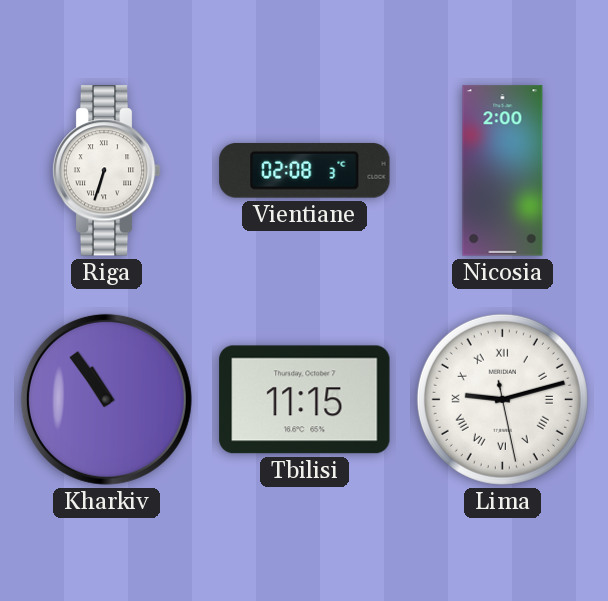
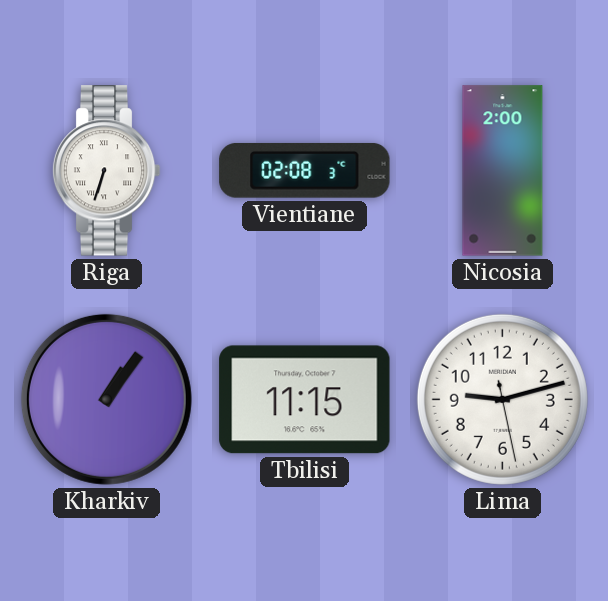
Kharkiv: 10:54 -> 1:06
Lima numerals: Roman -> Arabic
